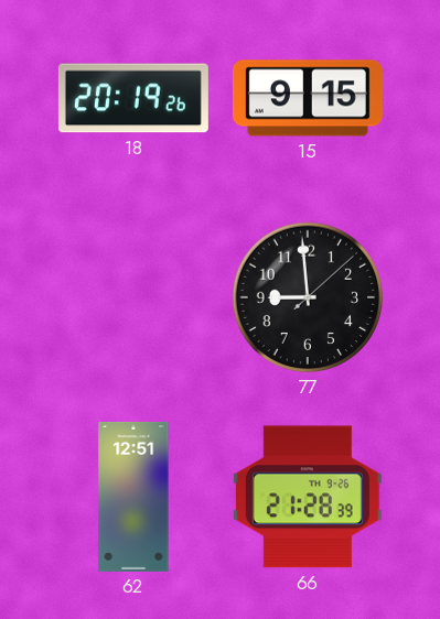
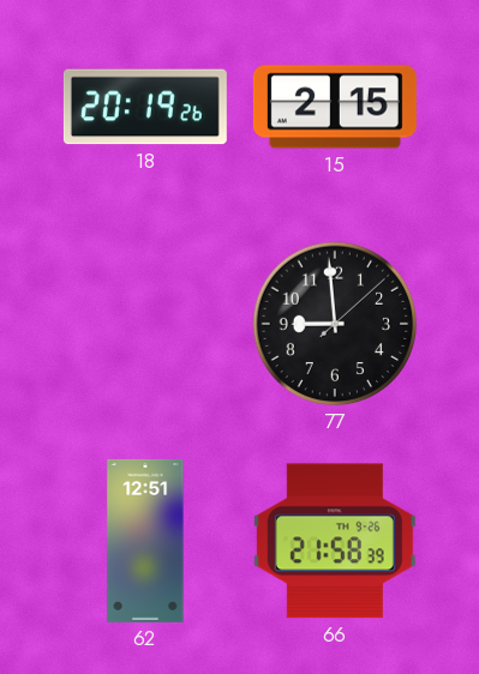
15: 9:15 -> 2:15
66: 21:28 -> 21:58
